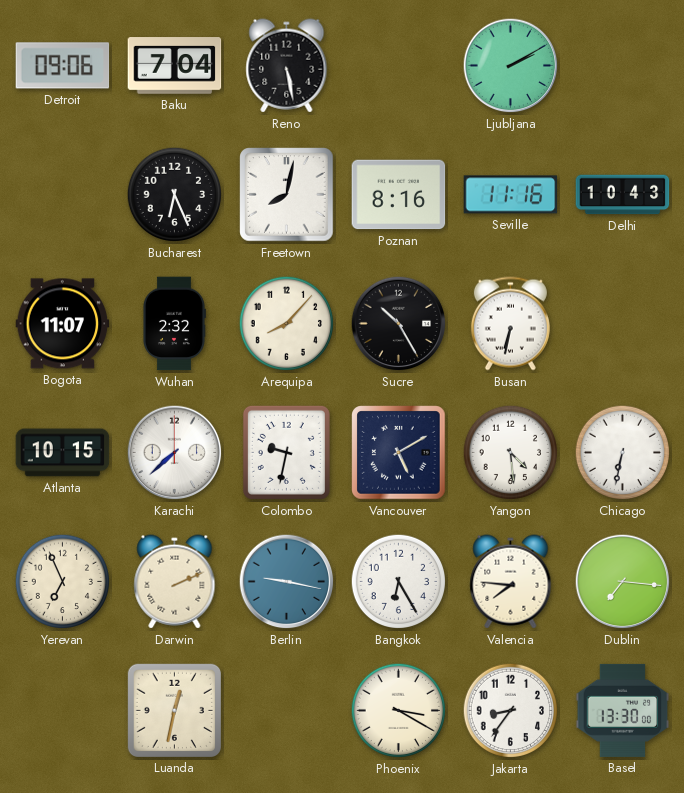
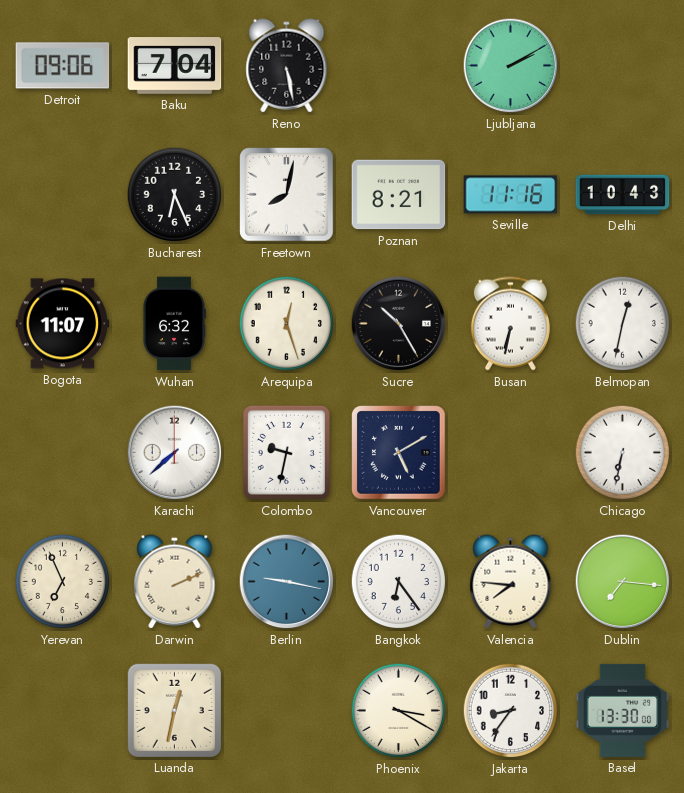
Poznan: 8:16 -> 8:21
Wuhan: 2:32 -> 6:32
Arequipa: 8:07 -> 12:27
Belmopan: none -> 12:32
Atlanta: 10:15 -> none
Yangon: 4:29 -> none
Bangkok: 6:25 -> 6:24
